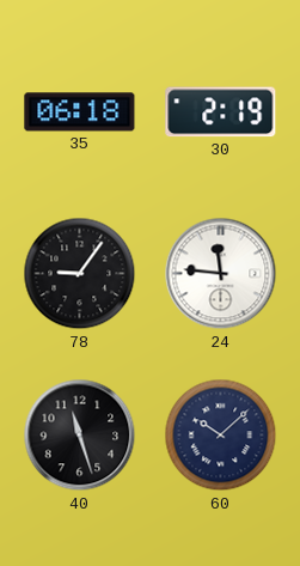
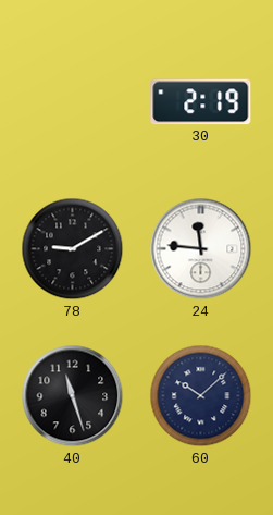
35: 06:18 -> none
78: 9:06 -> 9:10
